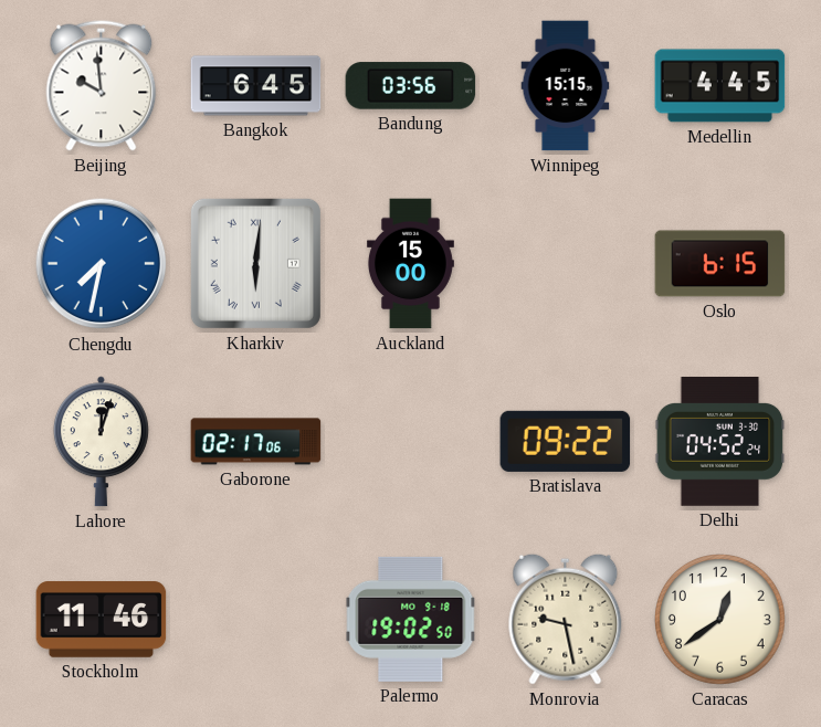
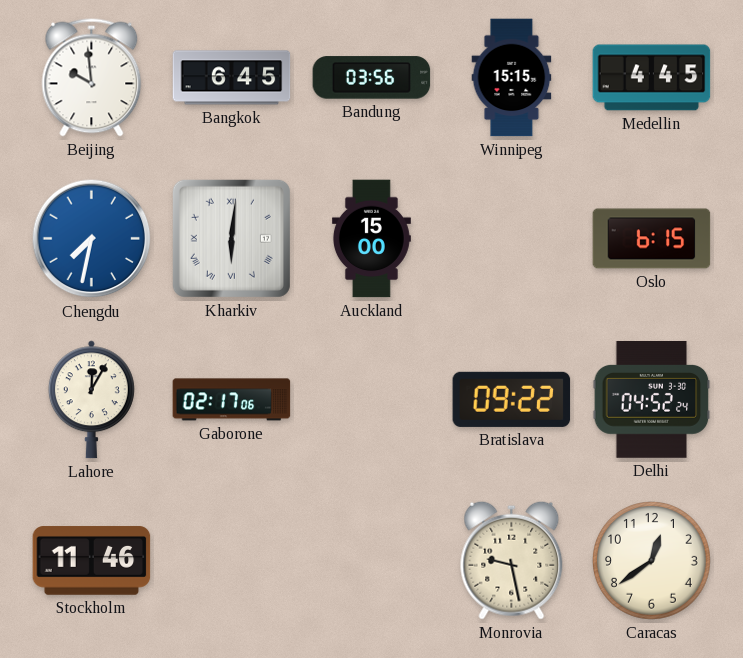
Lahore: 12:03 -> 12:05
Palermo: 19:02 -> none
